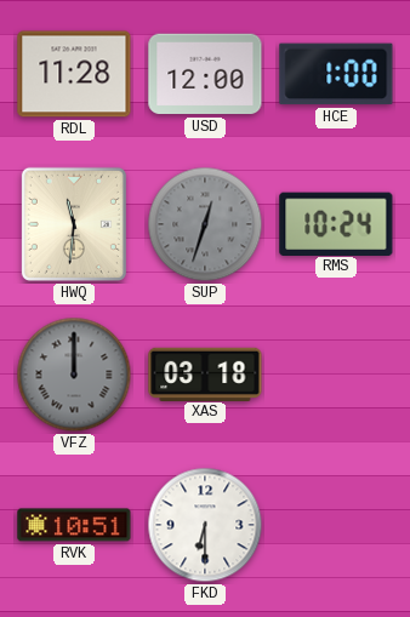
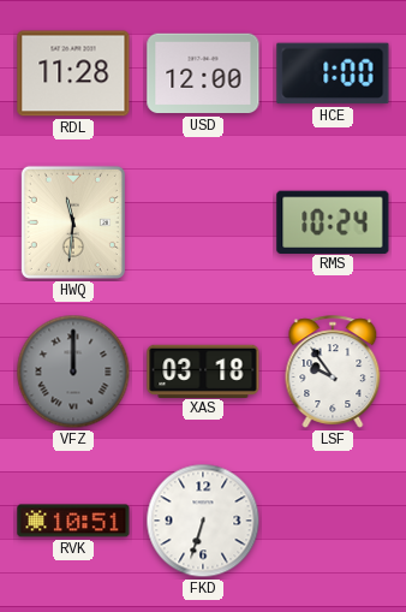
SUP: 12:33 -> none
LSF: none -> 9:54
FKD: 6:30 -> 6:33
